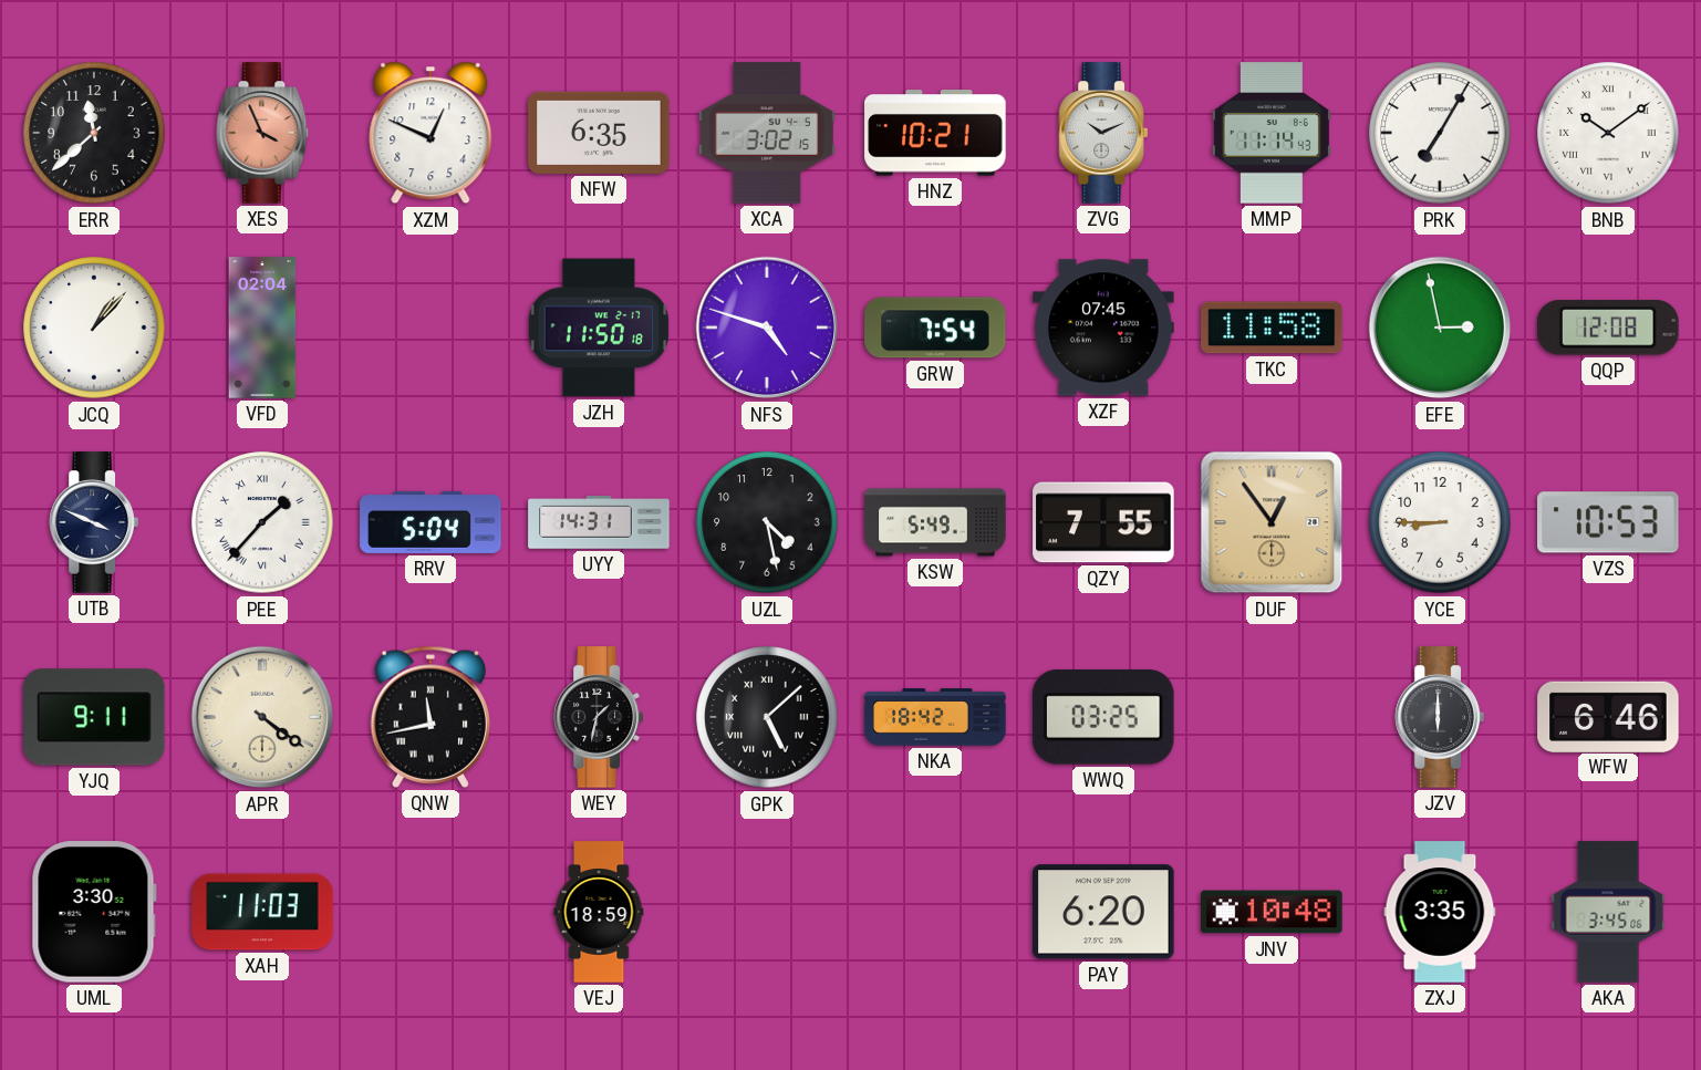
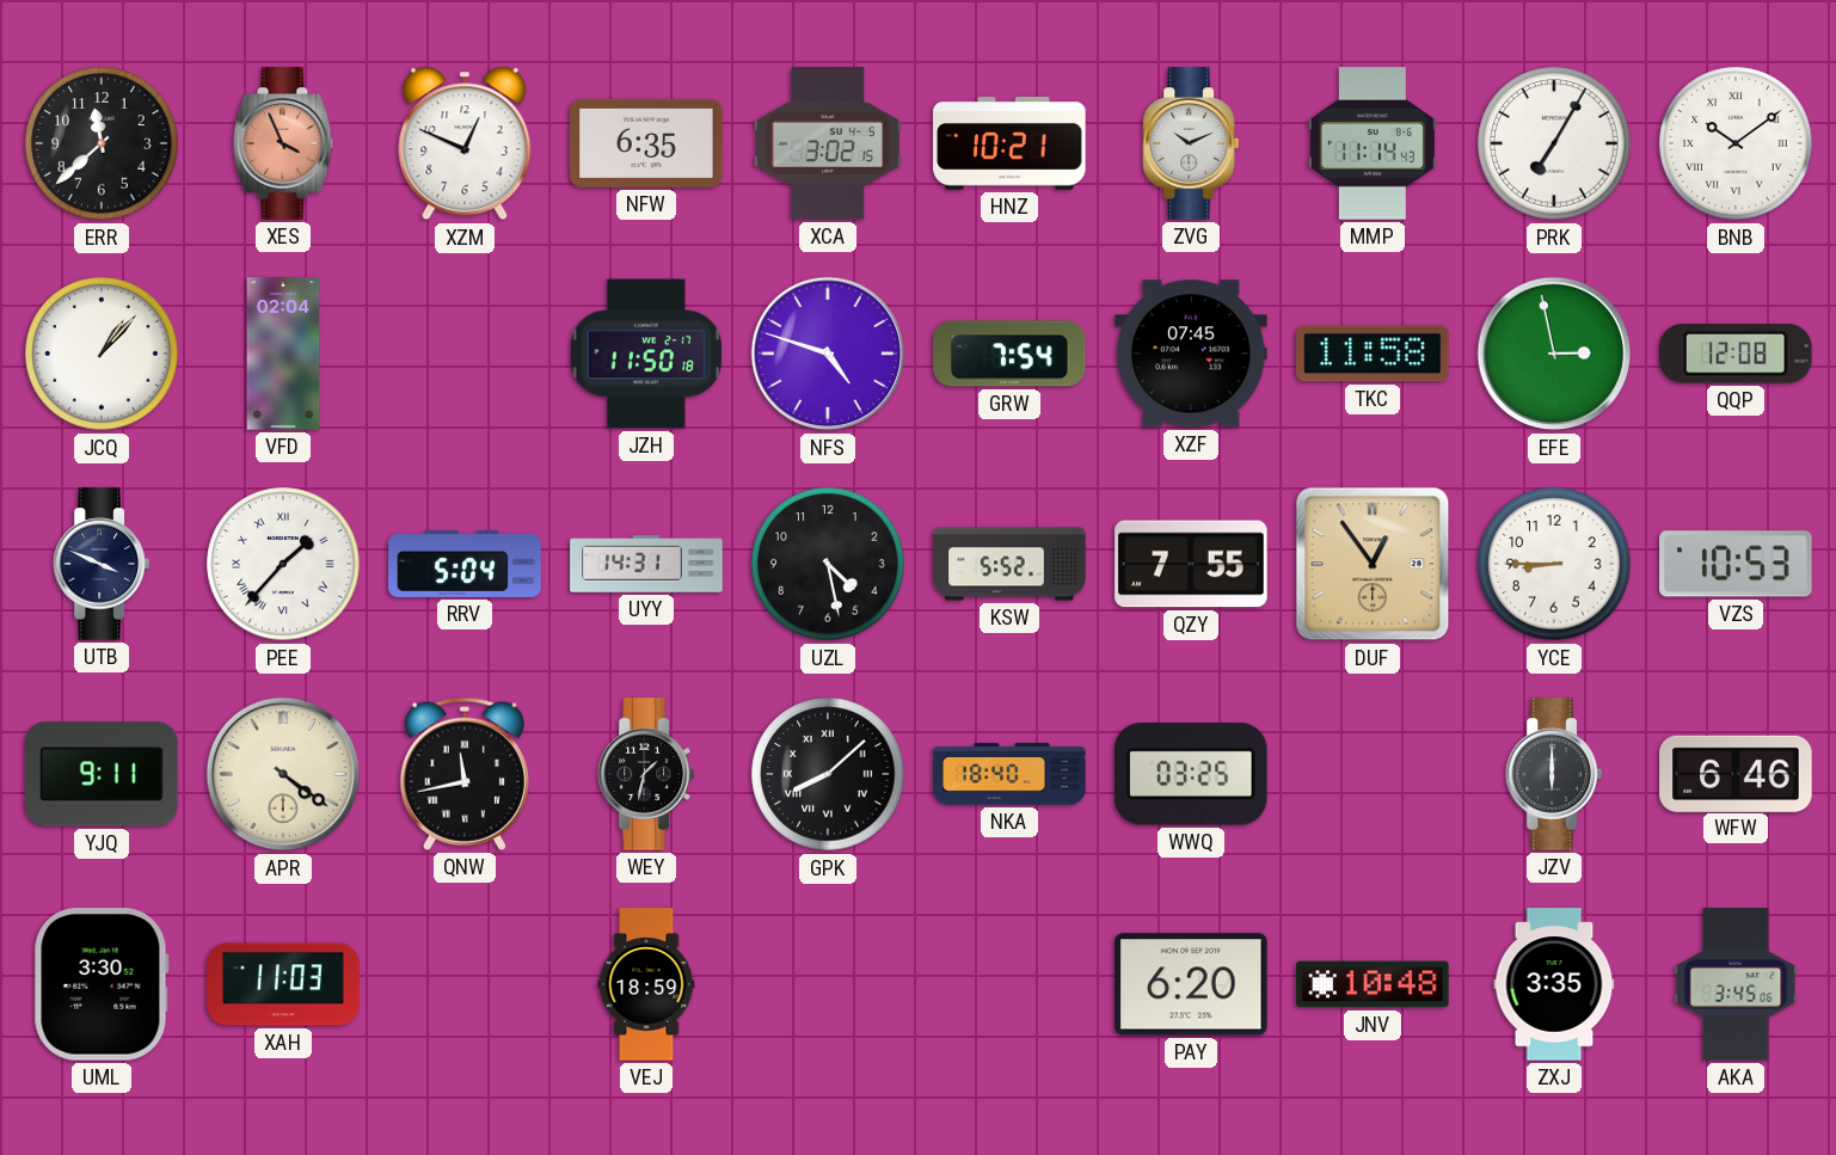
KSW: 5:49 -> 5:52
GPK: 5:08 -> 8:08
NKA: 18:42 -> 18:40
